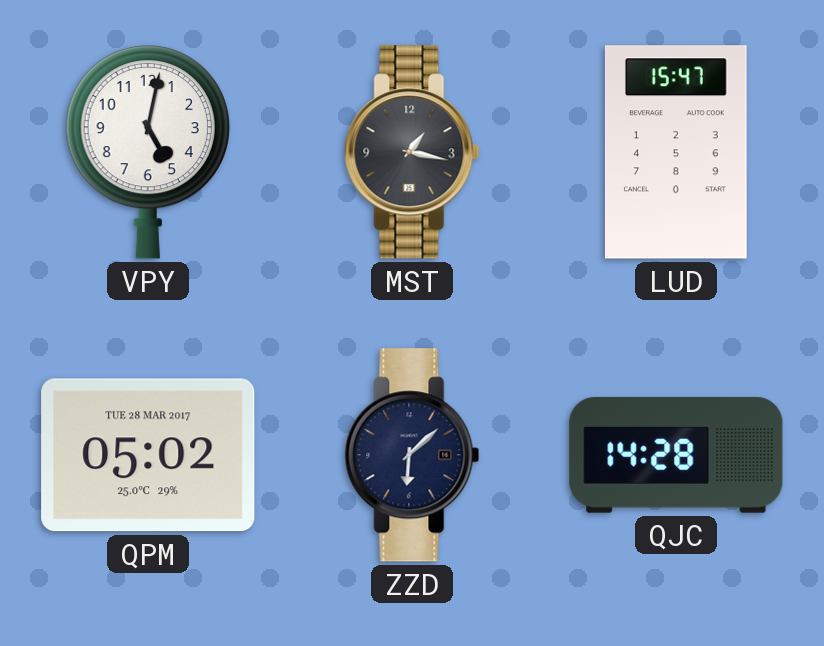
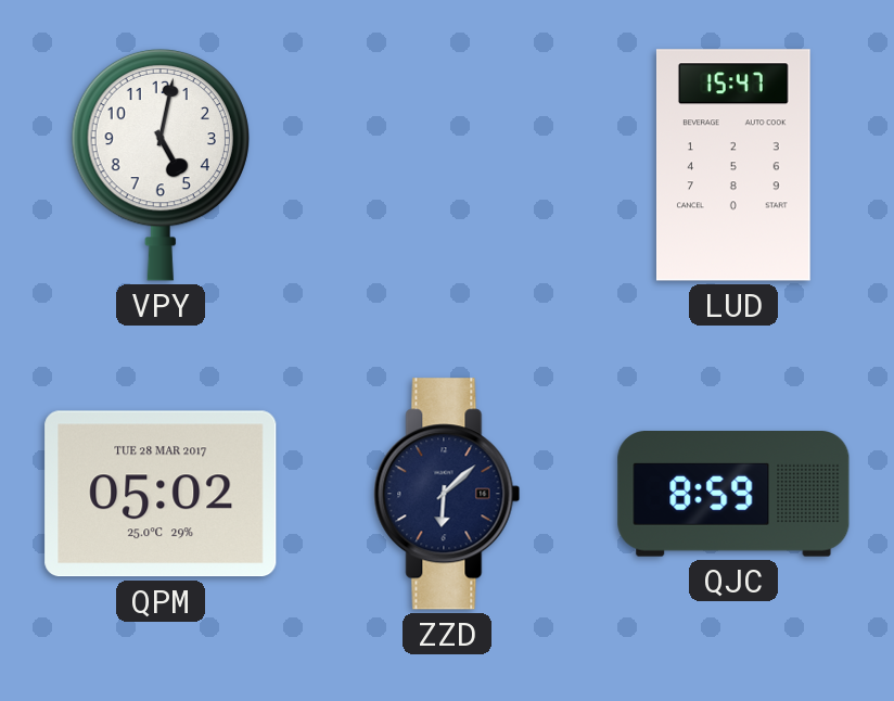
MST: 1:17 -> none
QJC: 14:28 -> 8:59
